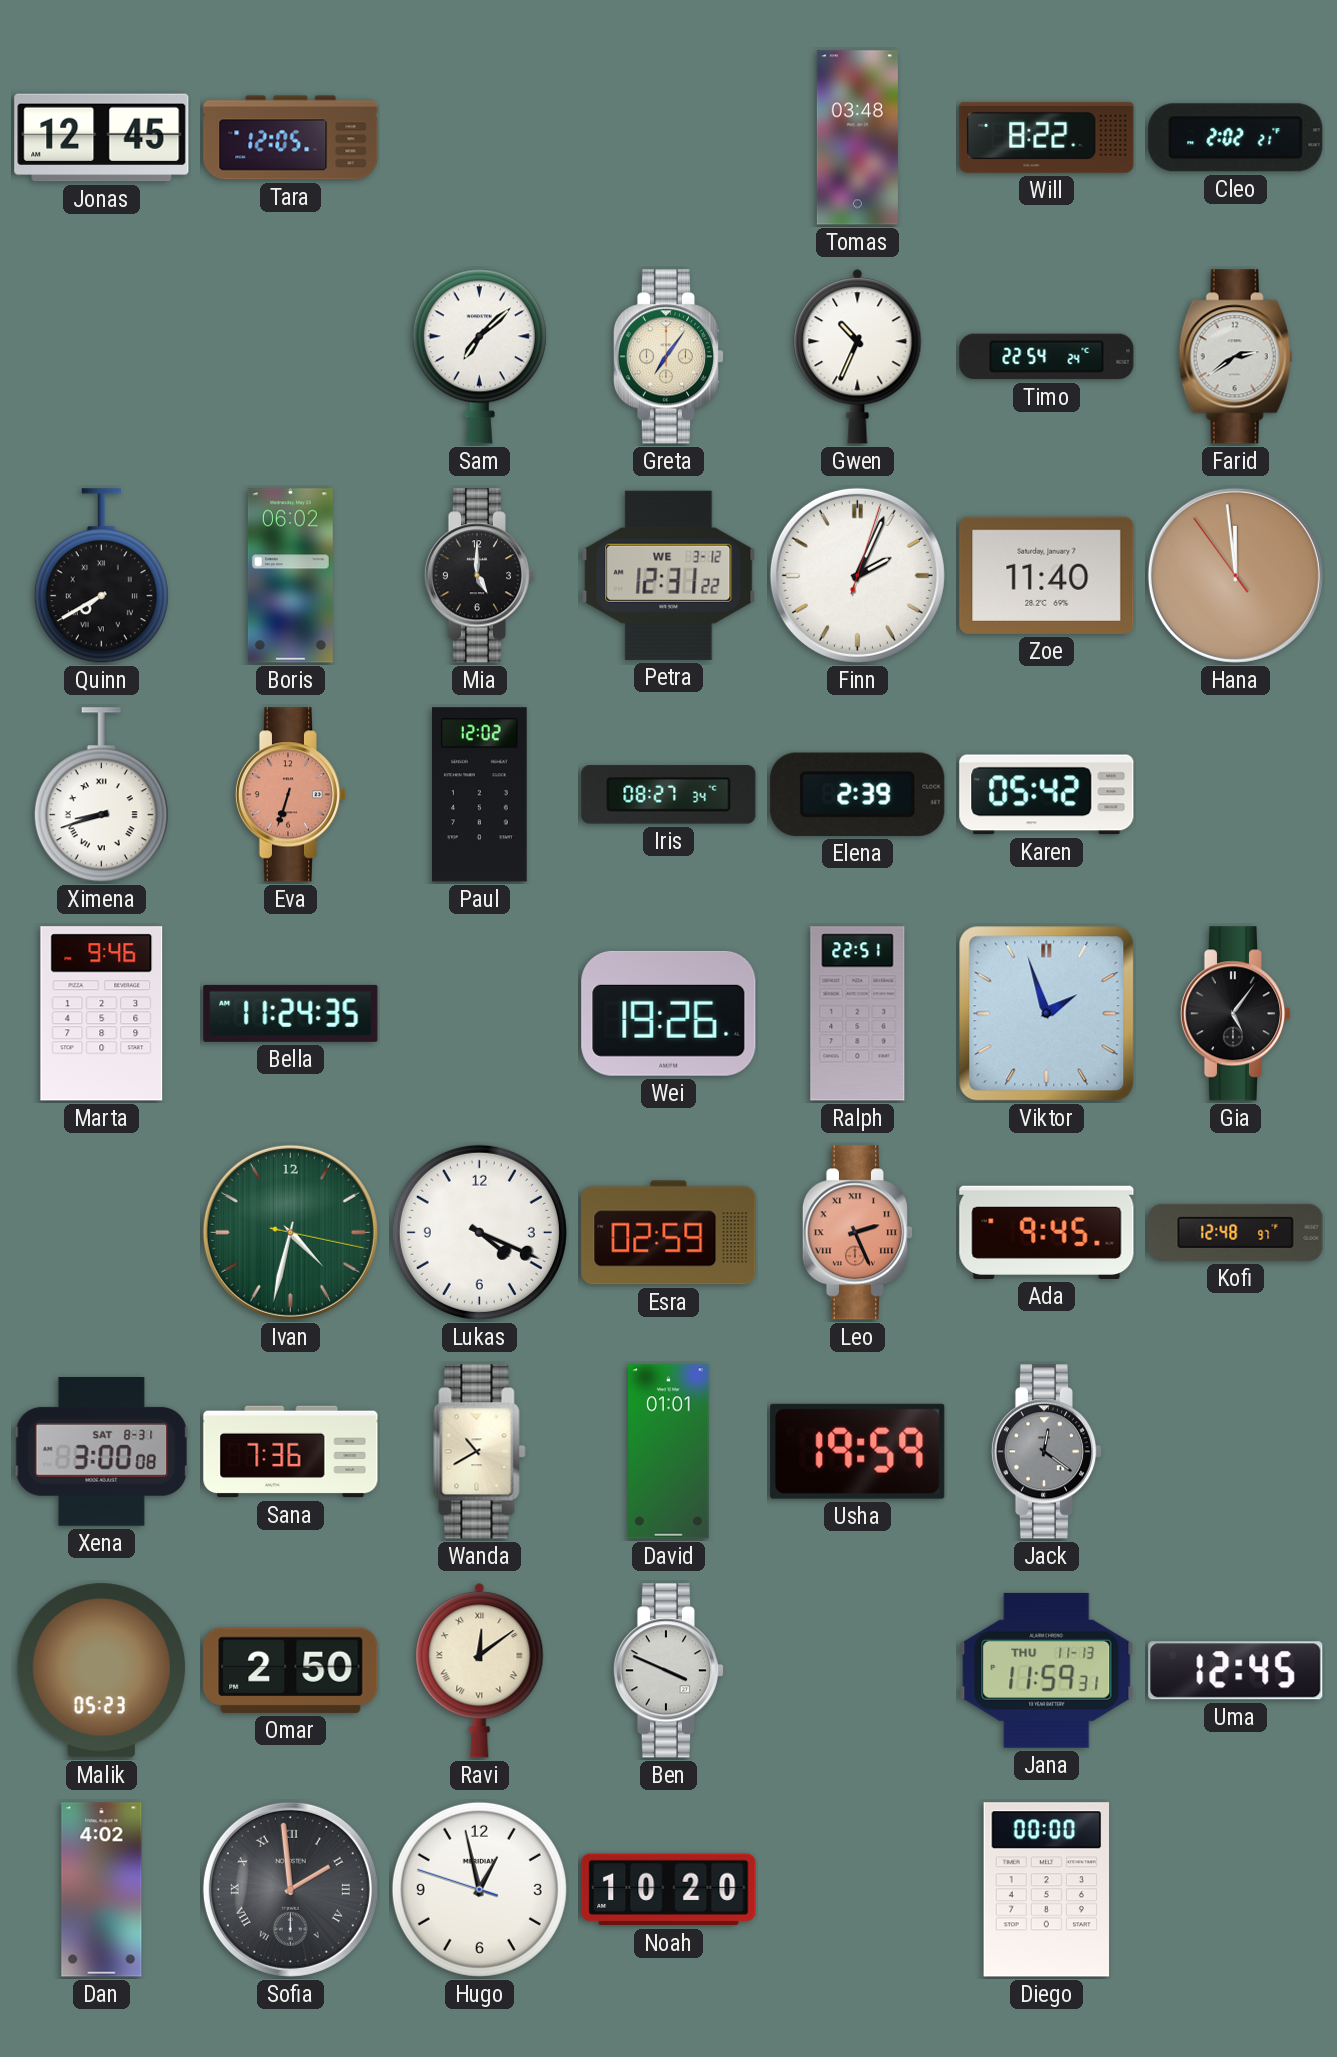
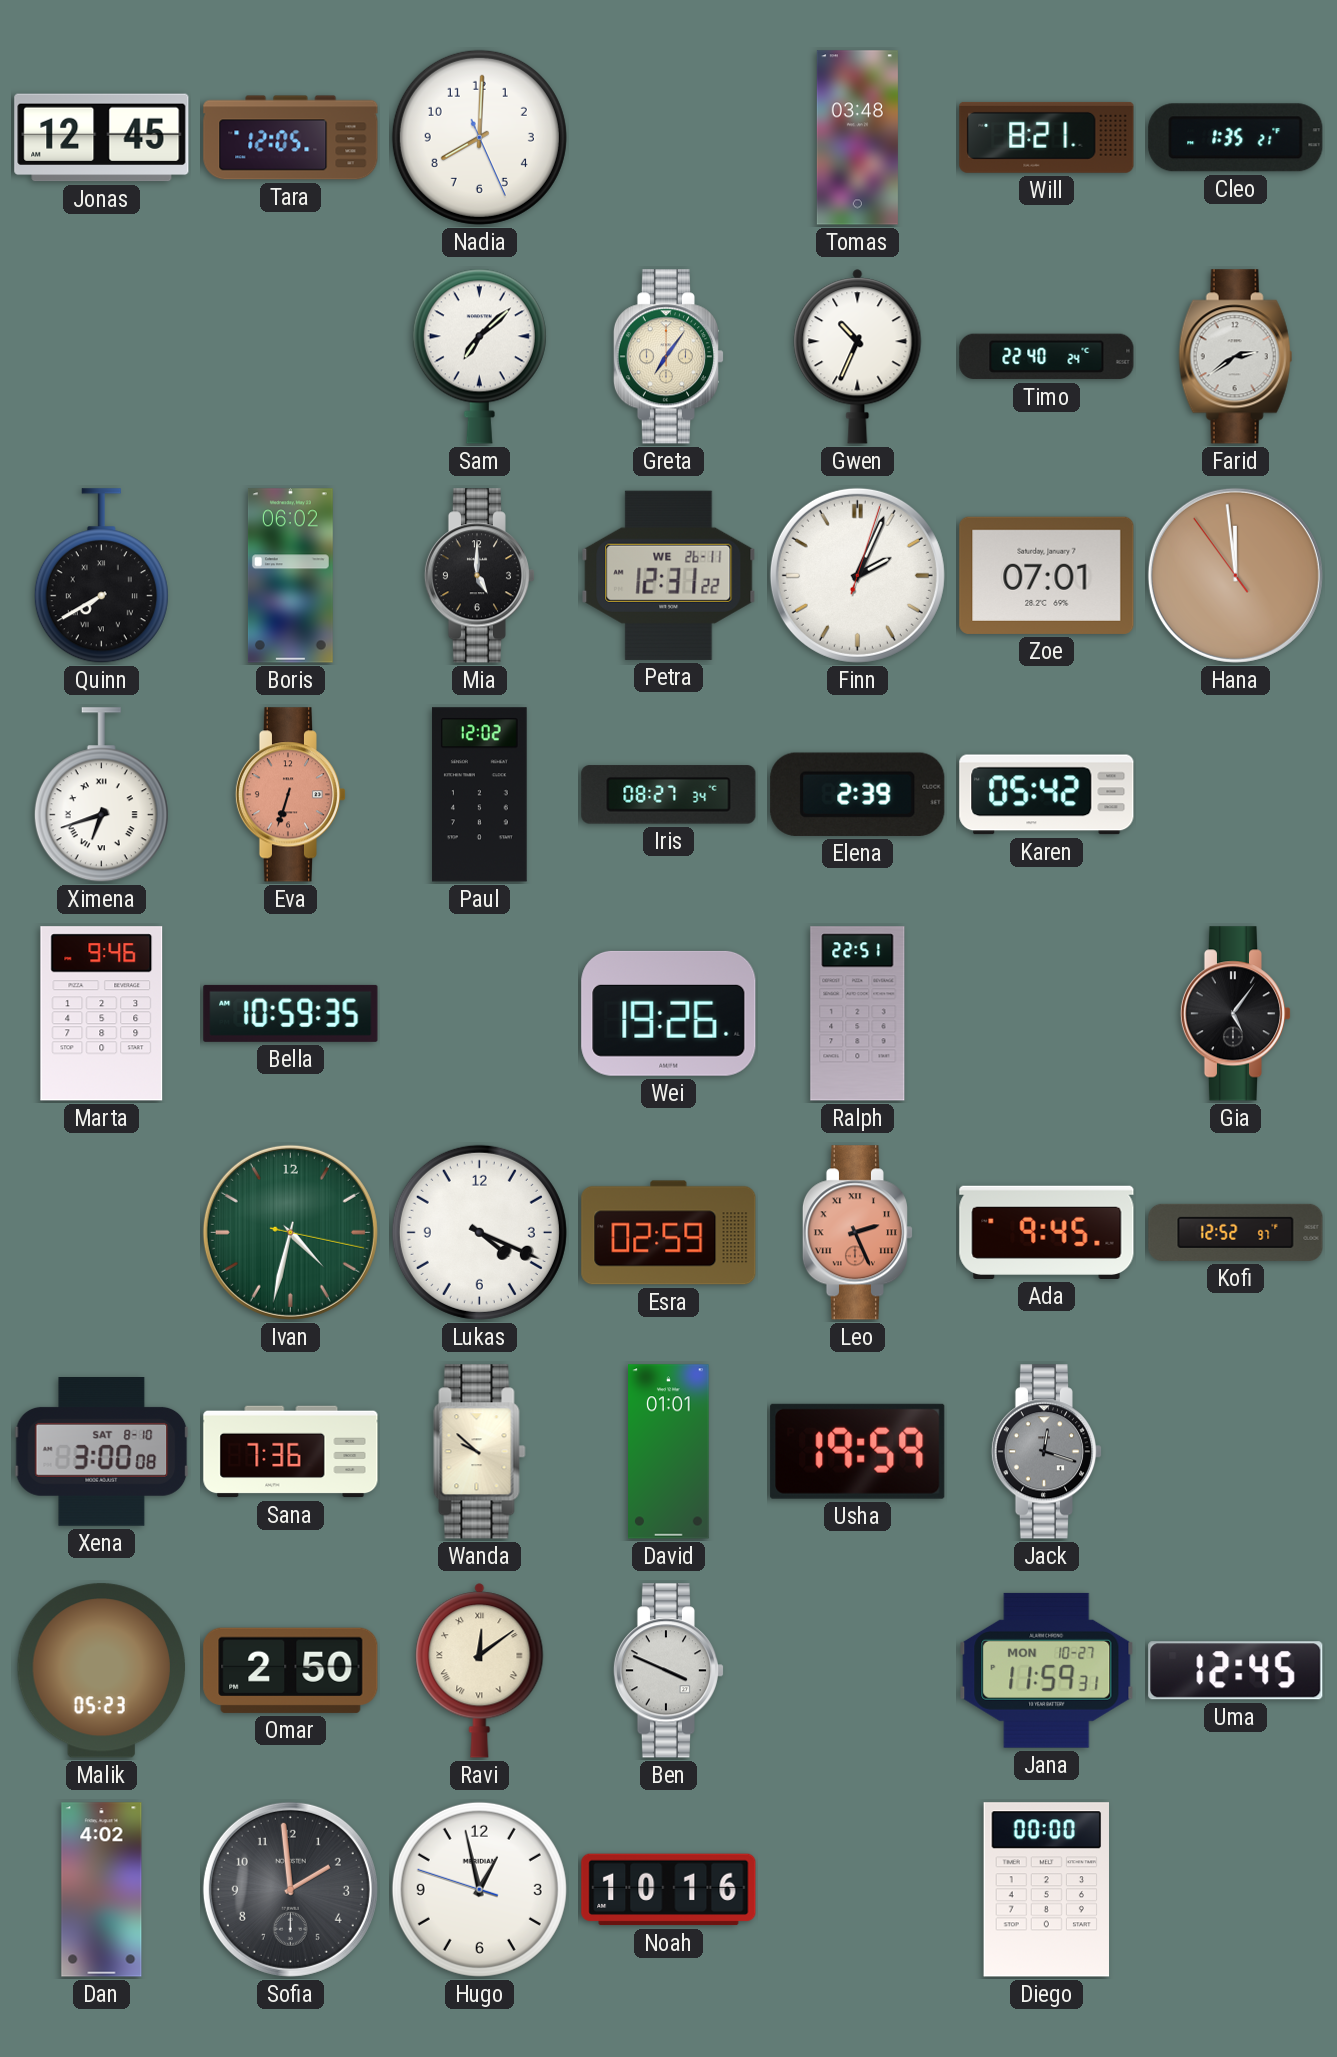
Nadia: none -> 8:00
Will: 8:22 -> 8:21
Cleo: 2:02 -> 1:35
Timo: 22:54 -> 22:40
Petra date: WE 3-12 -> WE 26-11
Zoe: 11:40 -> 07:01
Ximena: 8:42 -> 6:42
Bella: 11:24 -> 10:59
Viktor: 1:57 -> none
Kofi: 12:48 -> 12:52
Xena date: SAT 8-31 -> SAT 8-10
Wanda: 10:40 -> 9:52
Jack: 12:21 -> 12:18
Jana date: THU 11-13 -> MON 10-27
Sofia numerals: Roman -> Arabic
Noah: 10:20 -> 10:16
